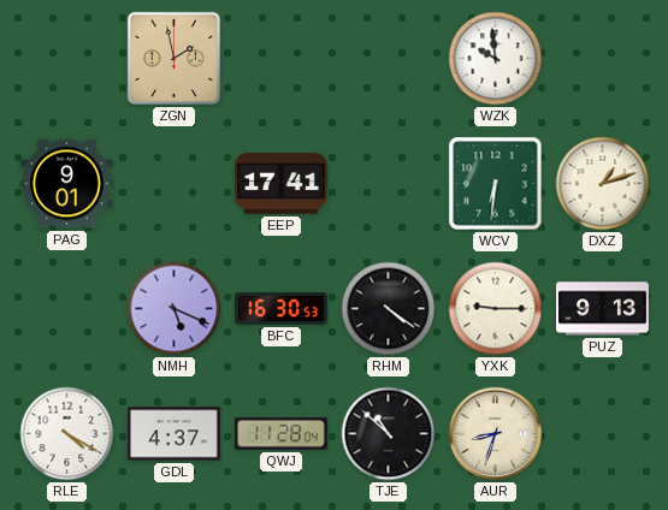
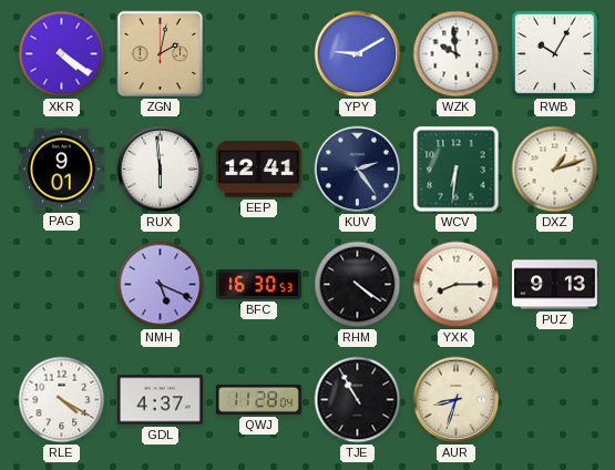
XKR: none -> 4:21
ZGN: 1:58 -> 2:02
YPY: none -> 9:10
RWB: none -> 10:05
RUX: none -> 5:59
EEP: 17:41 -> 12:41
KUV: none -> 2:24
YXK: 9:15 -> 8:15
TJE: 10:52 -> 10:55
